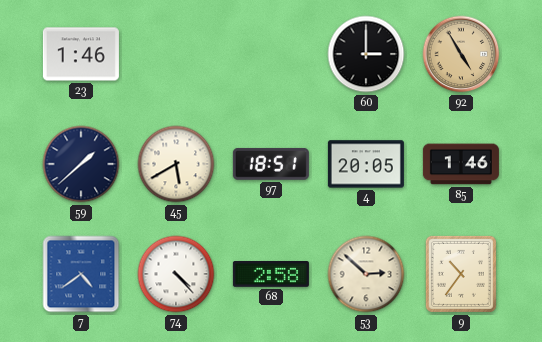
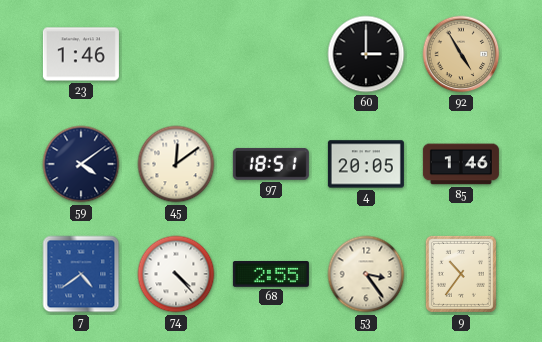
59: 1:38 -> 4:09
45: 5:40 -> 12:09
68: 2:58 -> 2:55
53: 2:52 -> 3:24
